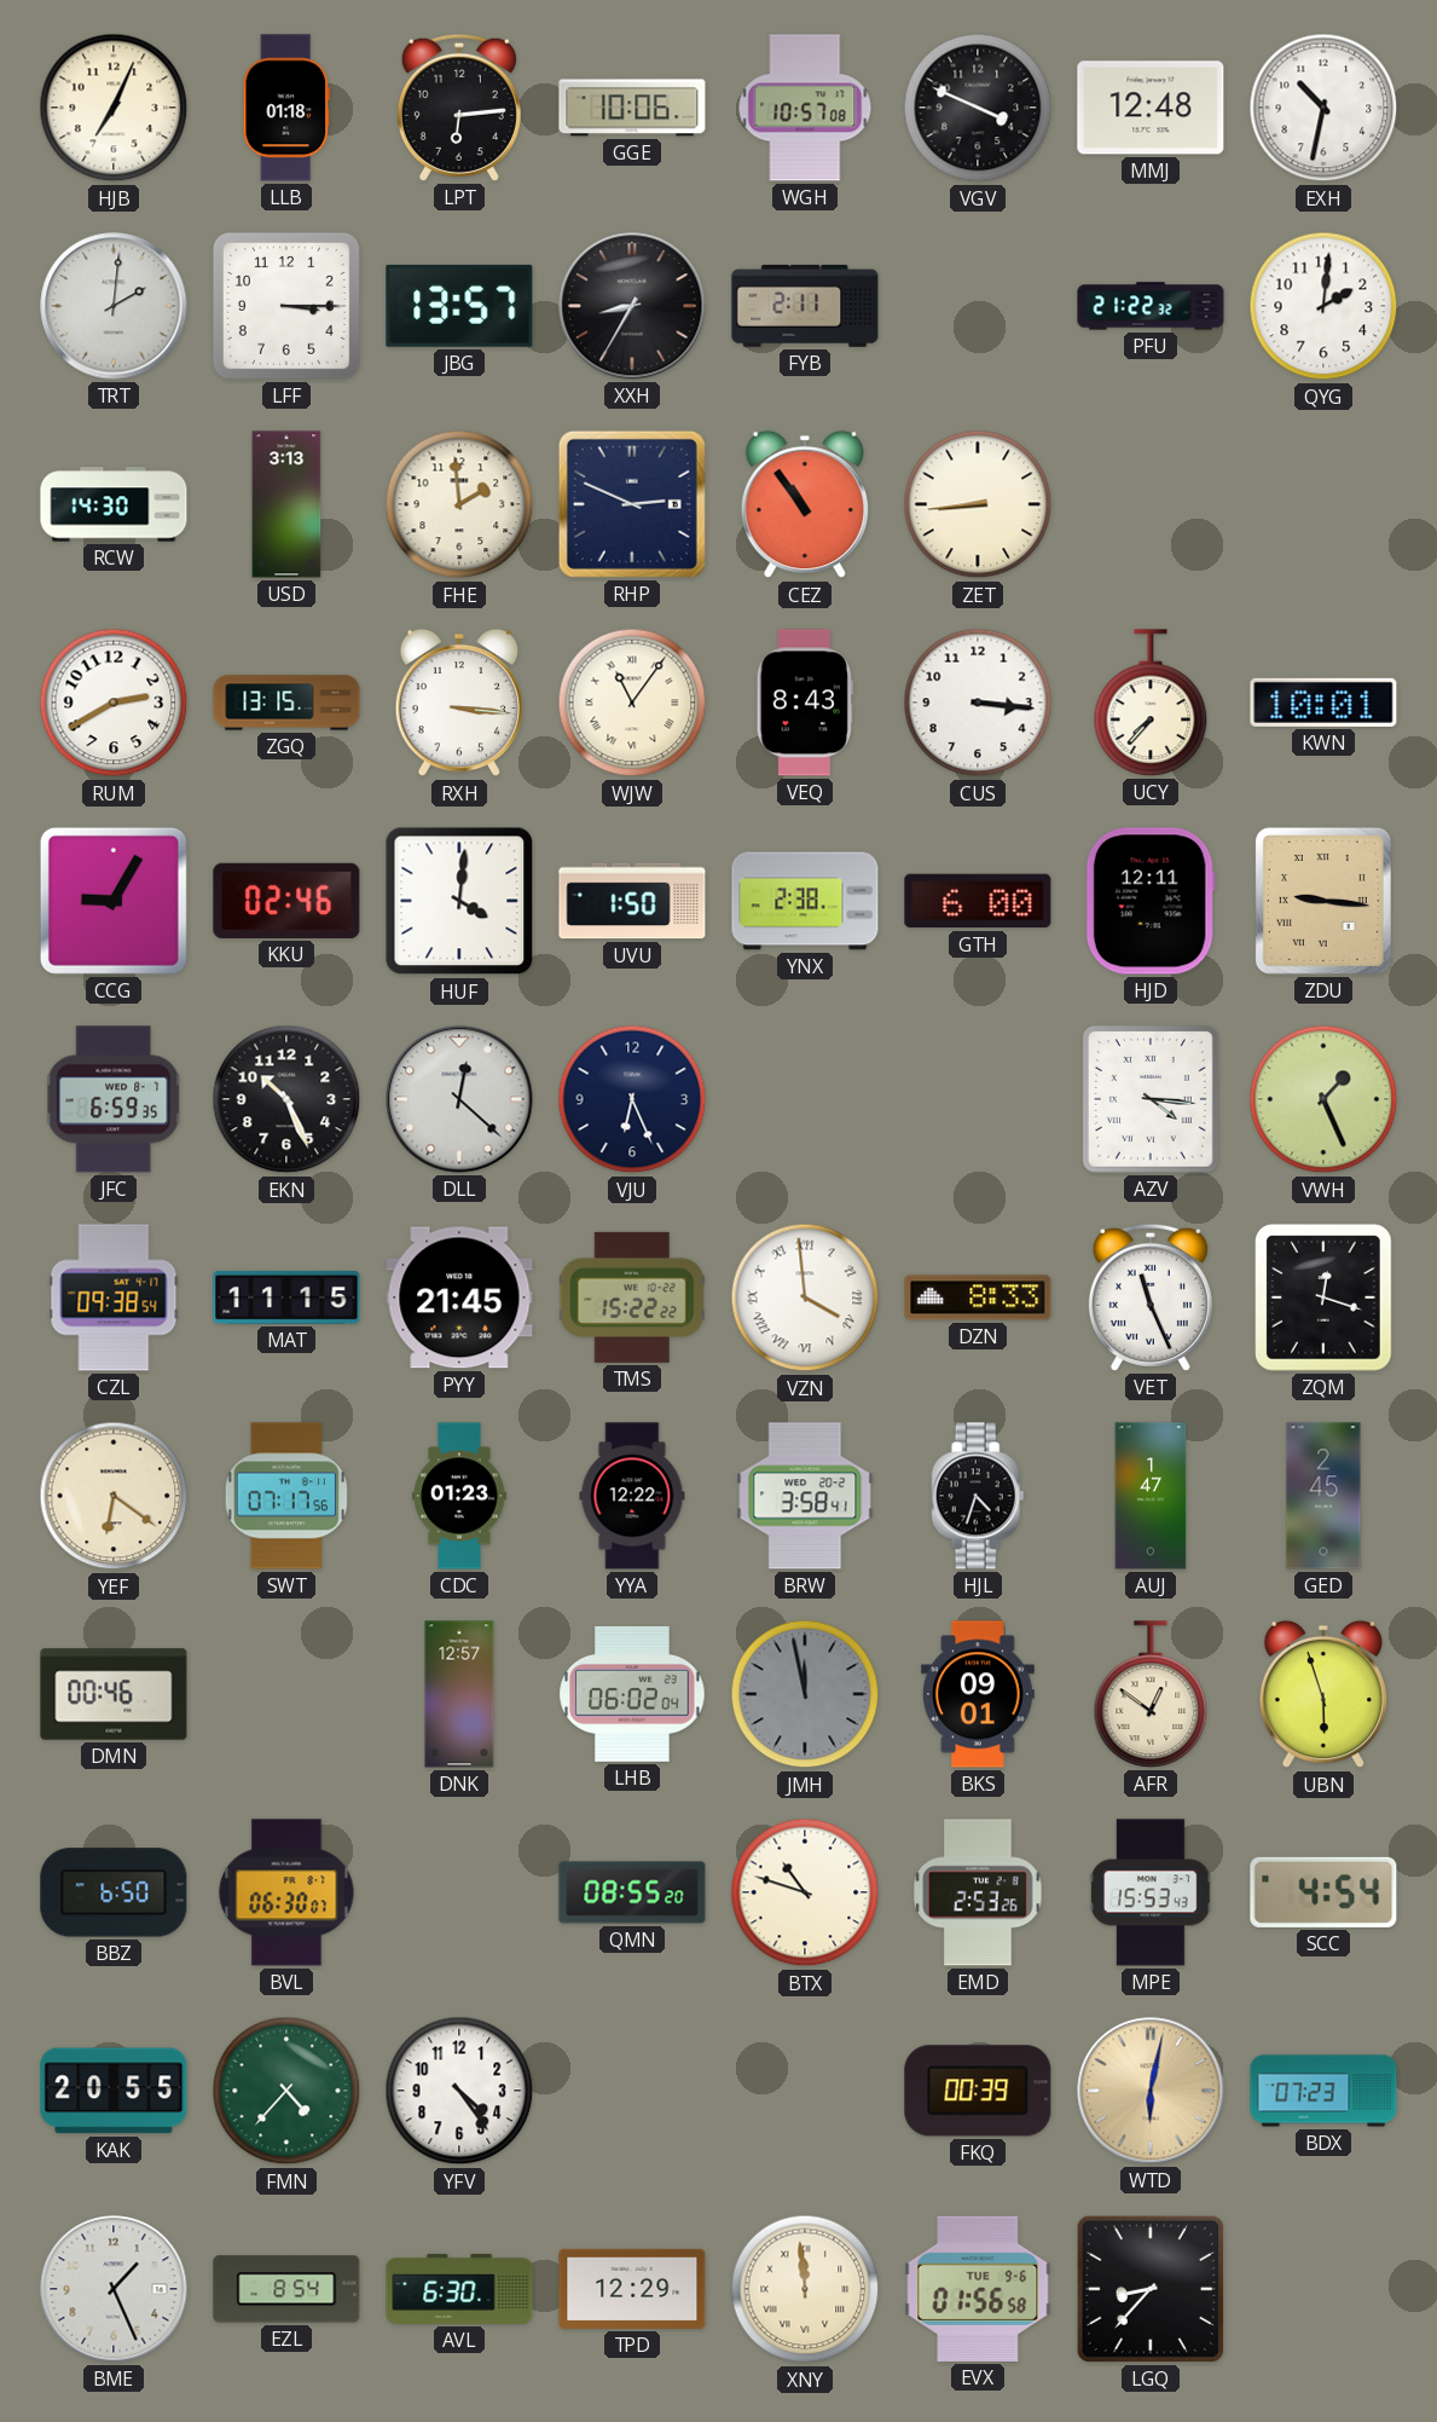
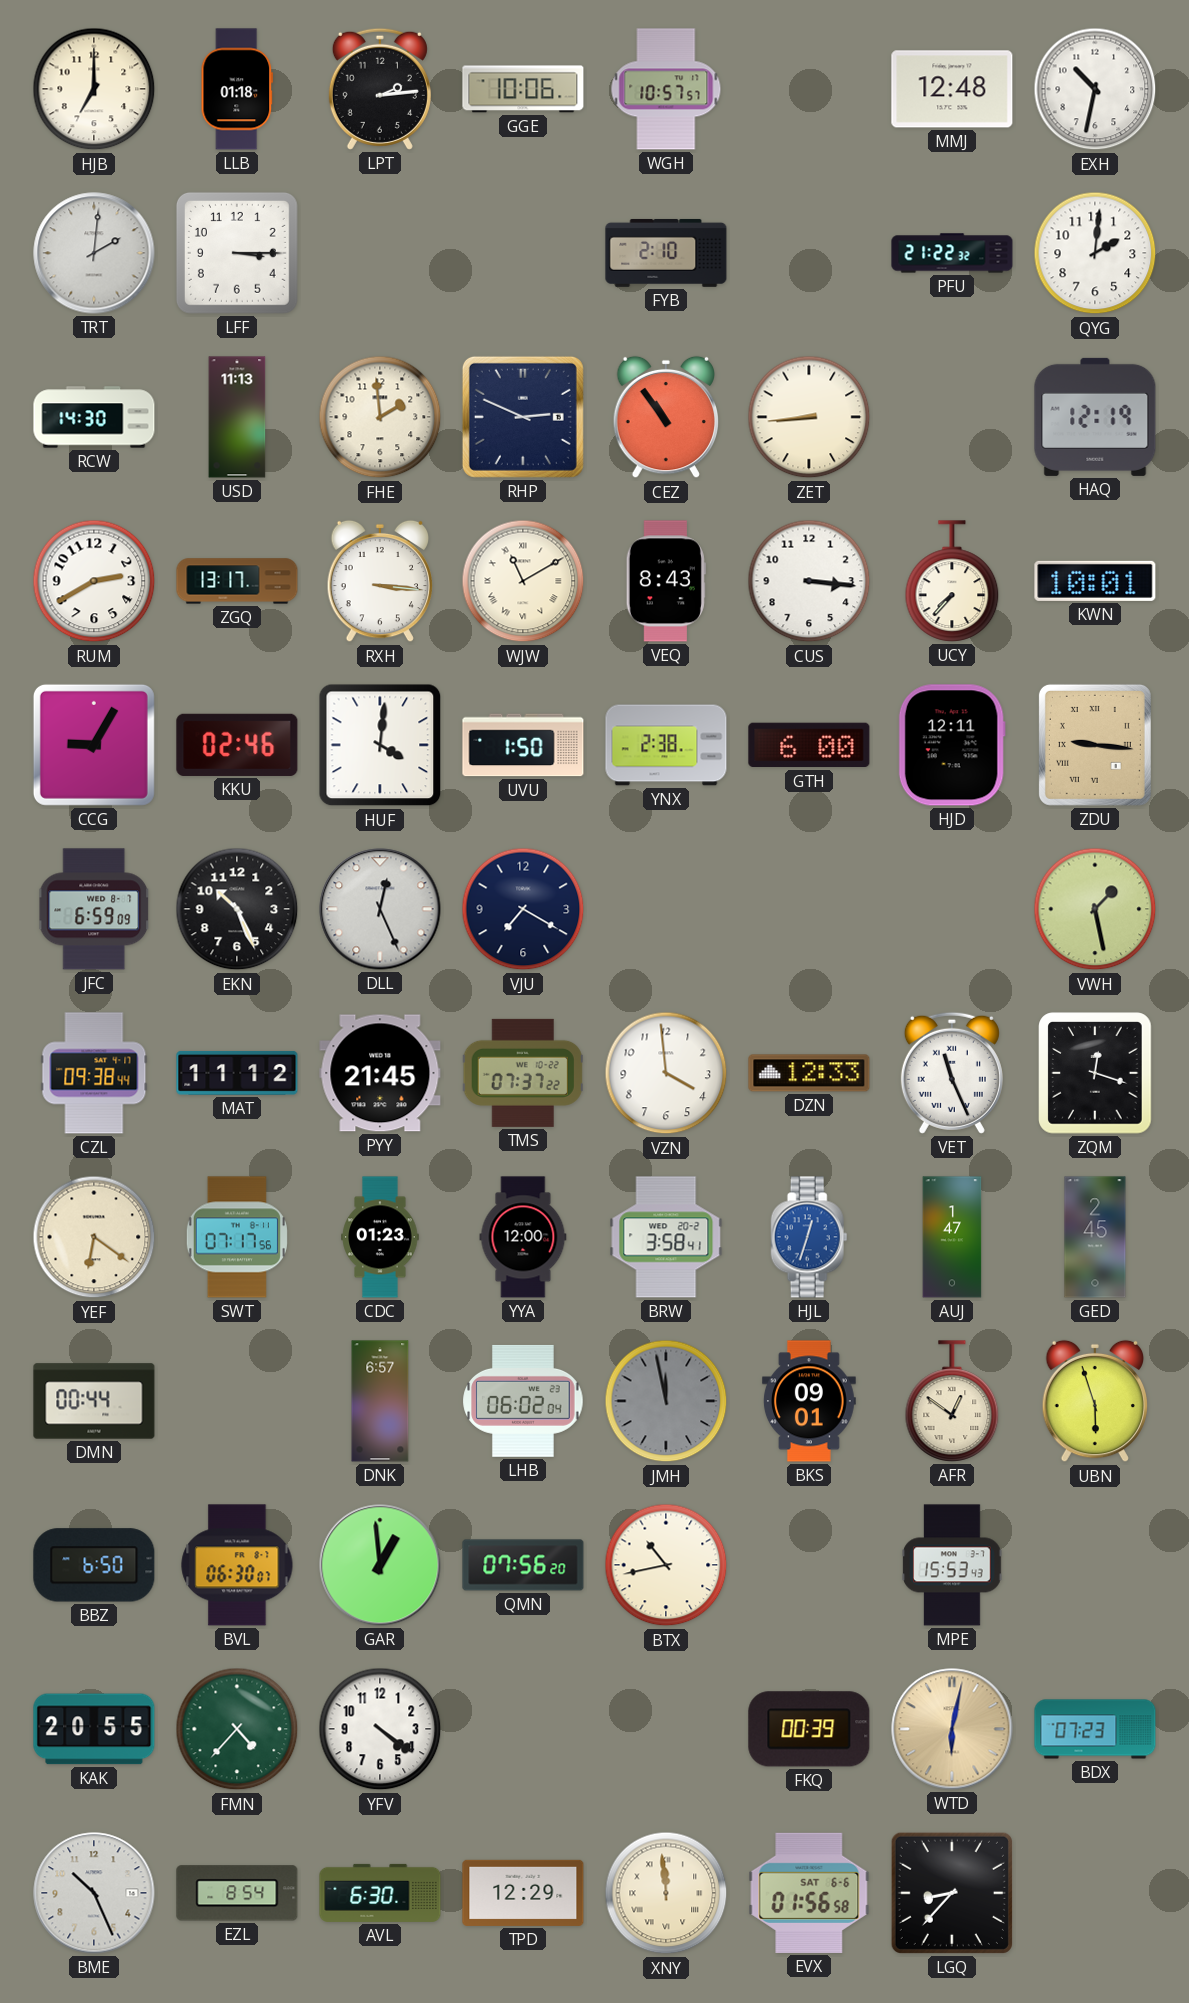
HJB: 7:04 -> 7:00
LPT: 6:14 -> 2:14
WGH: 10:57:08 -> 10:57:57
VGV: 3:49 -> none
JBG: 13:57 -> none
XXH: 8:35 -> none
FYB: 2:11 -> 2:10
USD: 3:13 -> 11:13
HAQ: none -> 12:19
ZGQ: 13:15 -> 13:17
WJW: 11:06 -> 11:10
JFC: 6:59:35 -> 6:59:09
DLL: 12:22 -> 12:26
VJU: 6:26 -> 7:20
AZV: 4:16 -> none
VWH: 1:26 -> 1:28
CZL: 09:38:54 -> 09:38:44
MAT: 11:15 -> 11:12
TMS: 15:22 -> 07:37
VZN numerals: Roman -> Arabic
DZN: 8:33 -> 12:33
YYA: 12:22 -> 12:00
HJL: 4:33 -> 12:33
HJL dial: black -> blue
DMN: 00:46 -> 00:44
DNK: 12:57 -> 6:57
GAR: none -> 12:59
QMN: 08:55 -> 07:56
BTX: 10:48 -> 10:43
EMD: 2:53 -> none
SCC: 4:54 -> none
YFV: 4:24 -> 4:21
BME: 1:26 -> 10:26
EVX date: TUE 9-6 -> SAT 6-6
